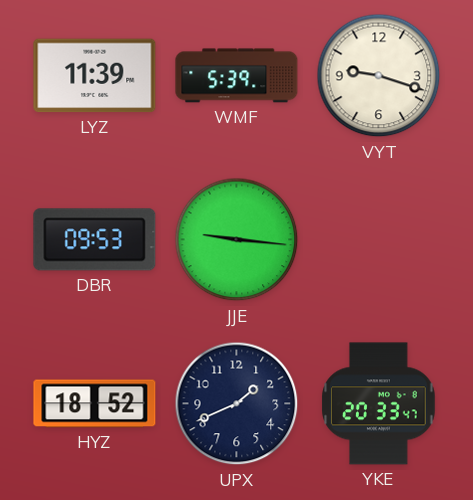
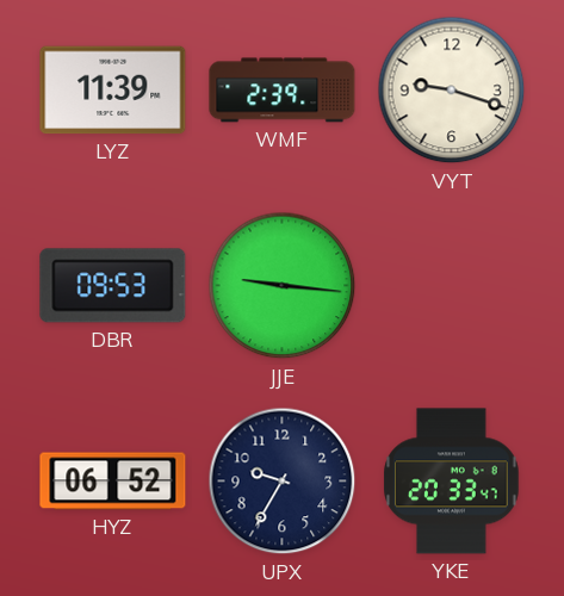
WMF: 5:39 -> 2:39
HYZ: 18:52 -> 06:52
UPX: 1:41 -> 9:35
